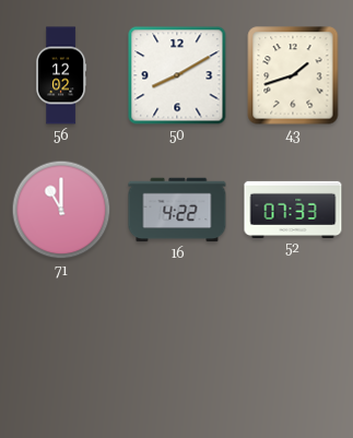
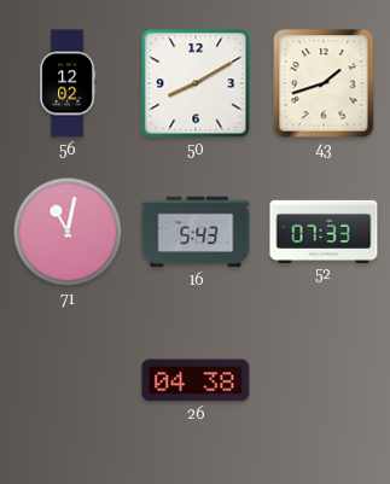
71: 11:00 -> 11:02
16: 4:22 -> 5:43
26: none -> 04:38
